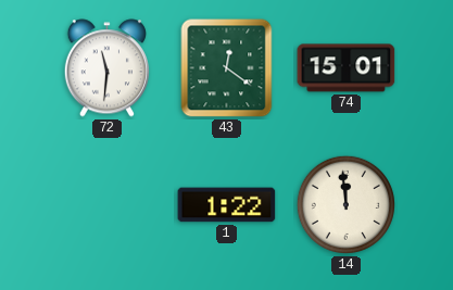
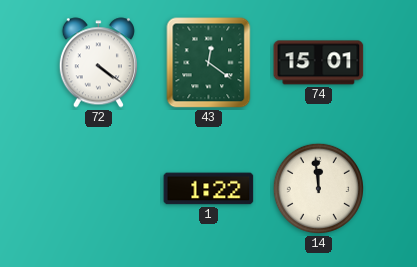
72: 11:31 -> 4:21
